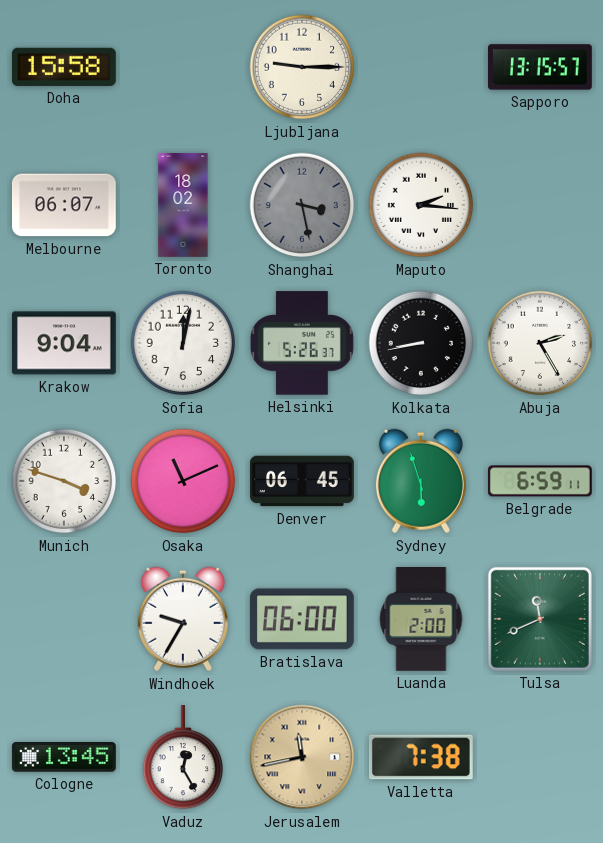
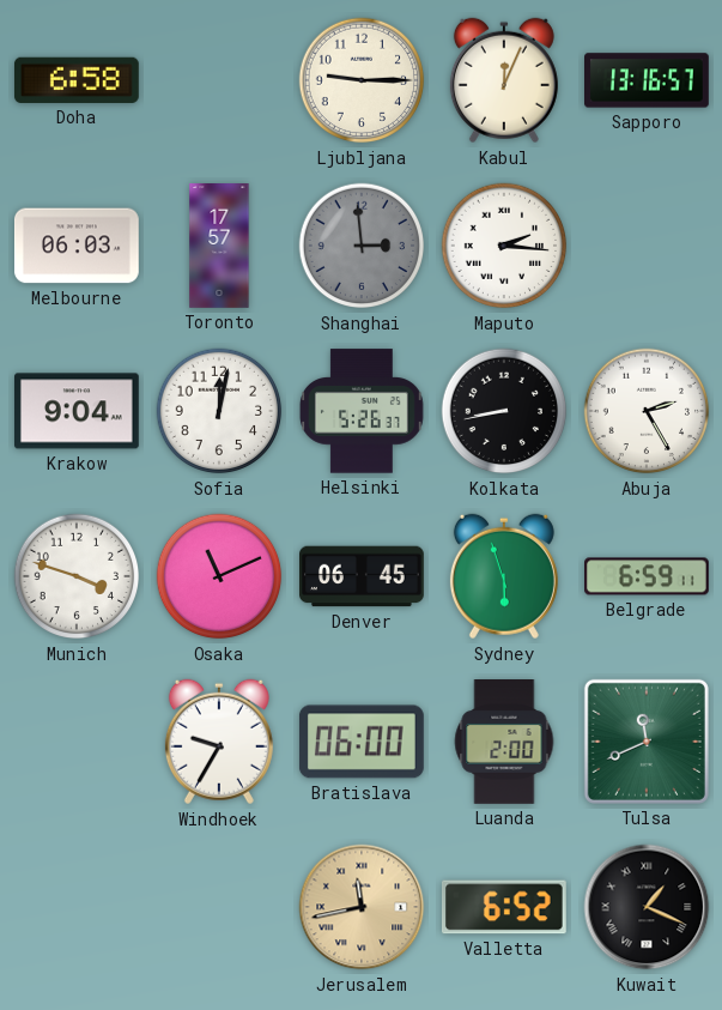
Doha: 15:58 -> 6:58
Kabul: none -> 12:04
Sapporo: 13:15 -> 13:16
Melbourne: 06:07 -> 06:03
Toronto: 18:02 -> 17:57
Shanghai: 3:28 -> 2:59
Cologne: 13:45 -> none
Vaduz: 12:25 -> none
Valletta: 7:38 -> 6:52
Kuwait: none -> 1:19
